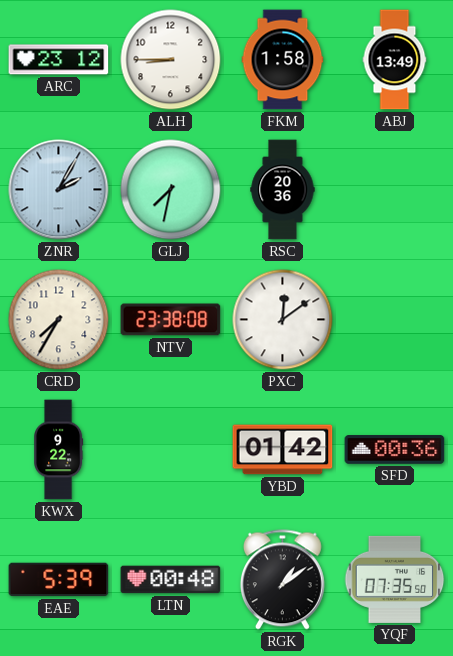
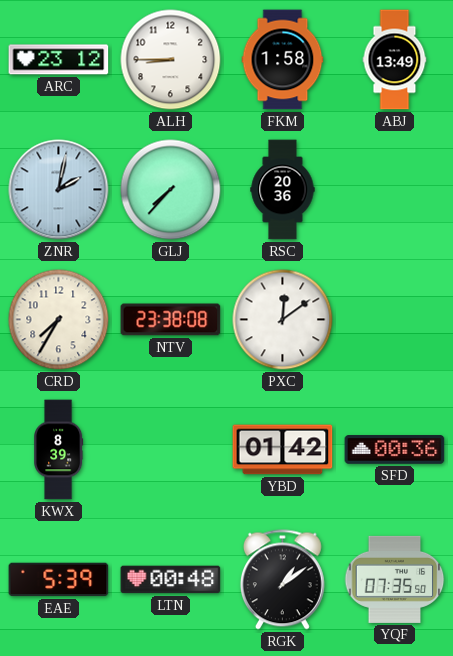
ZNR: 2:05 -> 2:02
GLJ: 7:32 -> 7:37
KWX: 9:22 -> 8:39
